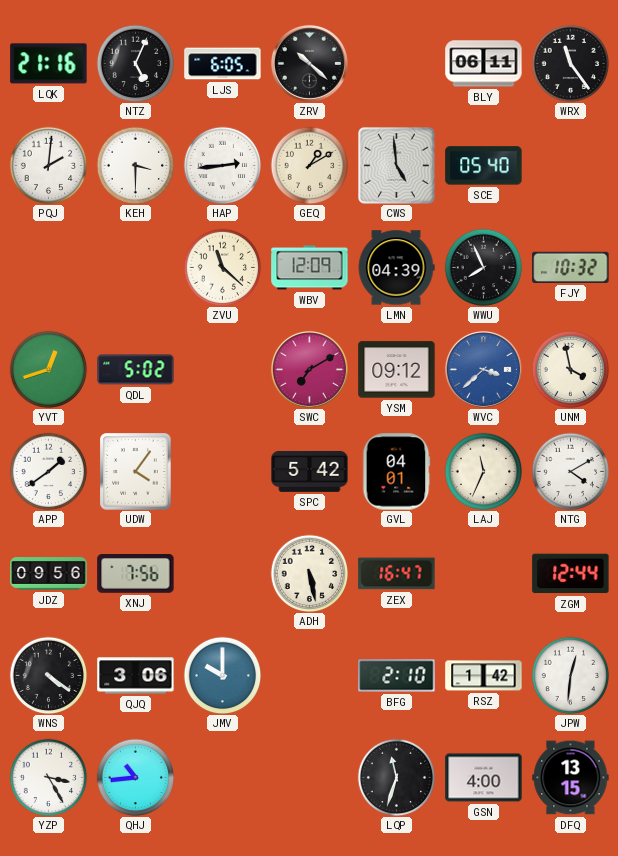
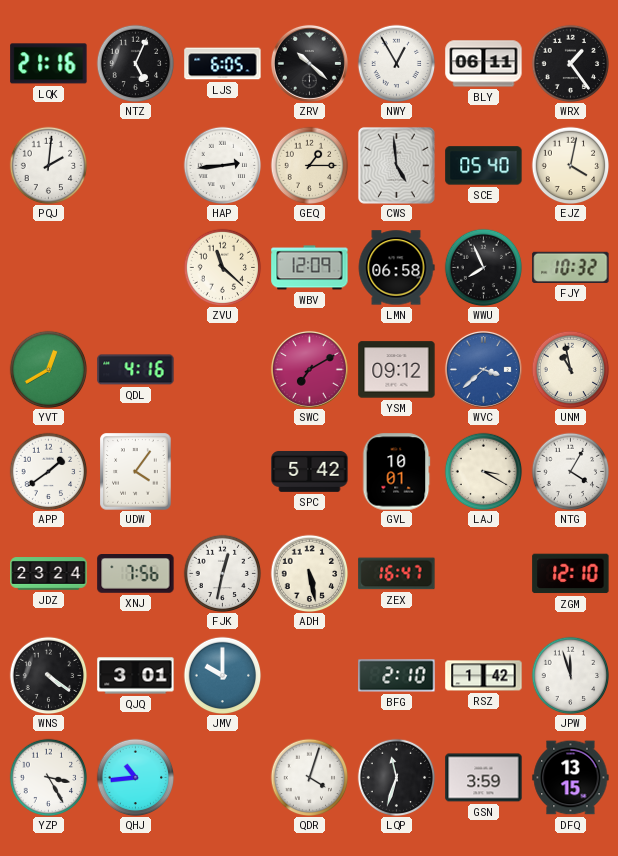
NWY: none -> 12:55
WRX: 11:24 -> 1:24
KEH: 3:30 -> none
GEQ: 1:10 -> 1:15
EJZ: none -> 4:02
LMN: 04:39 -> 06:58
YVT: 12:42 -> 12:40
QDL: 5:02 -> 4:16
UNM: 3:58 -> 10:58
GVL: 04:01 -> 10:01
LAJ: 11:34 -> 3:20
NTG: 4:10 -> 4:05
JDZ: 09:56 -> 23:24
FJK: none -> 12:32
ZGM: 12:44 -> 12:10
QJQ: 3:06 -> 3:01
JPW: 12:31 -> 11:57
QDR: none -> 4:03
GSN: 4:00 -> 3:59
